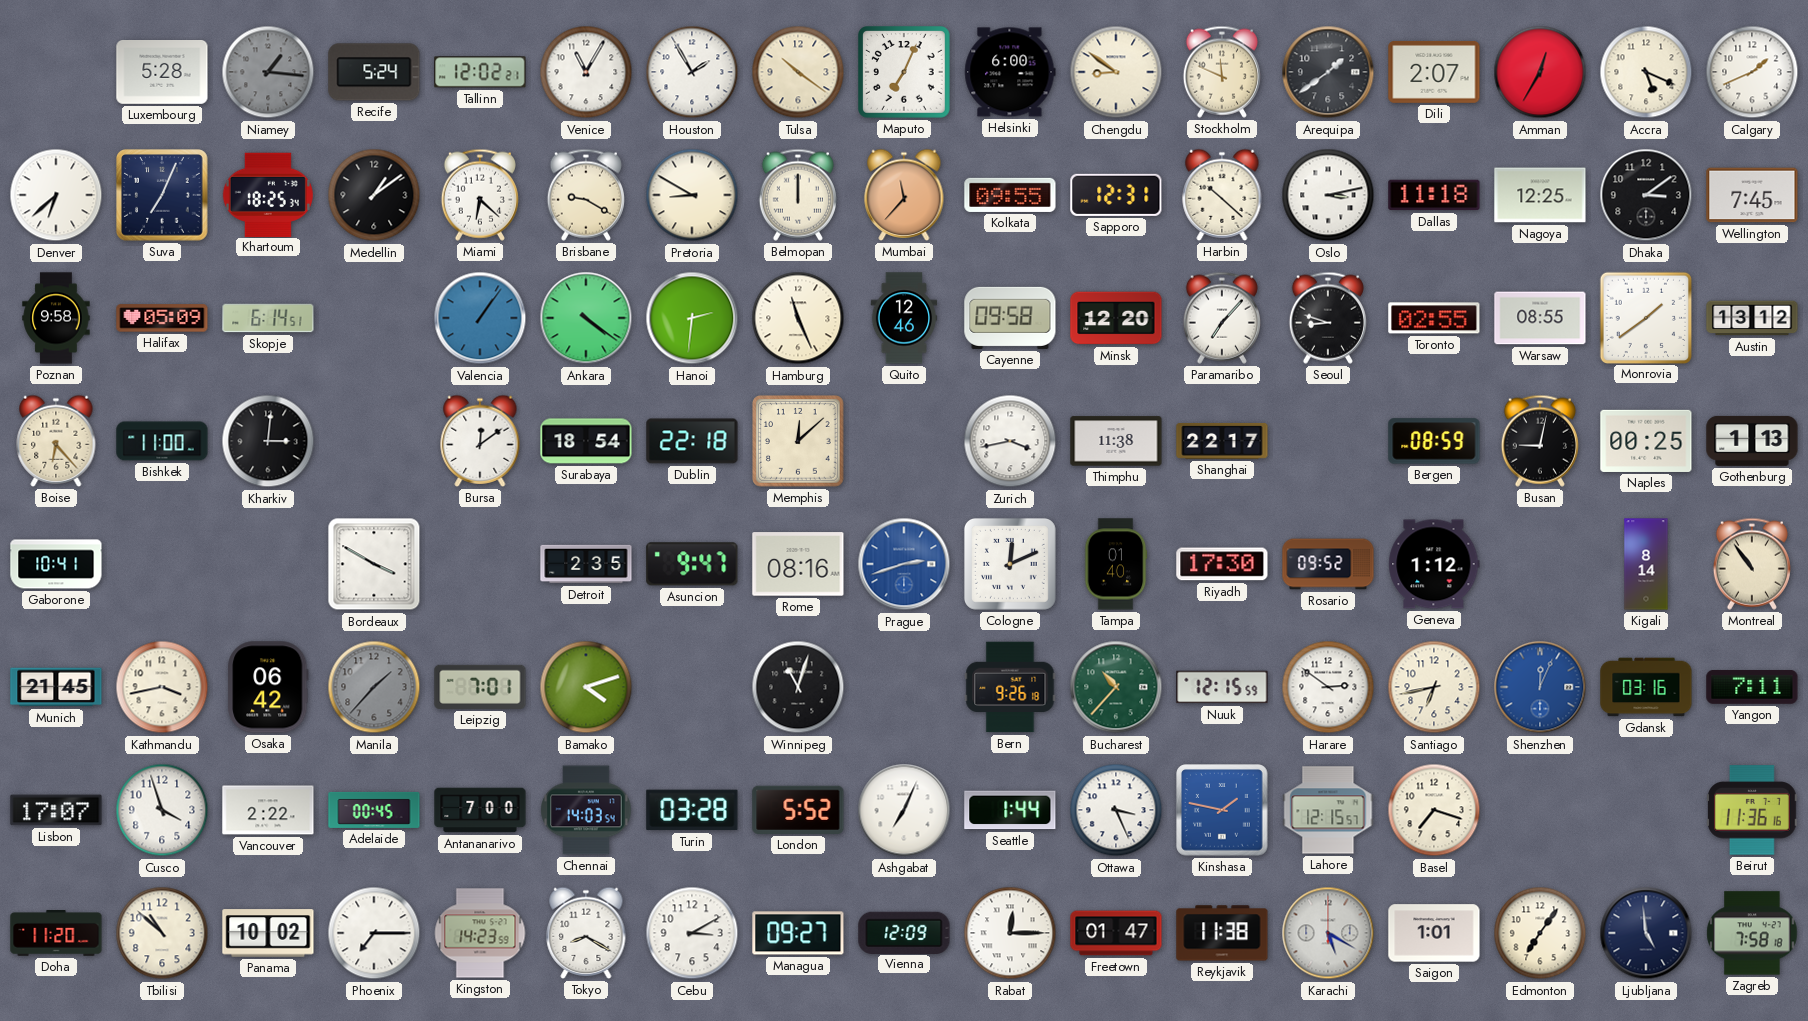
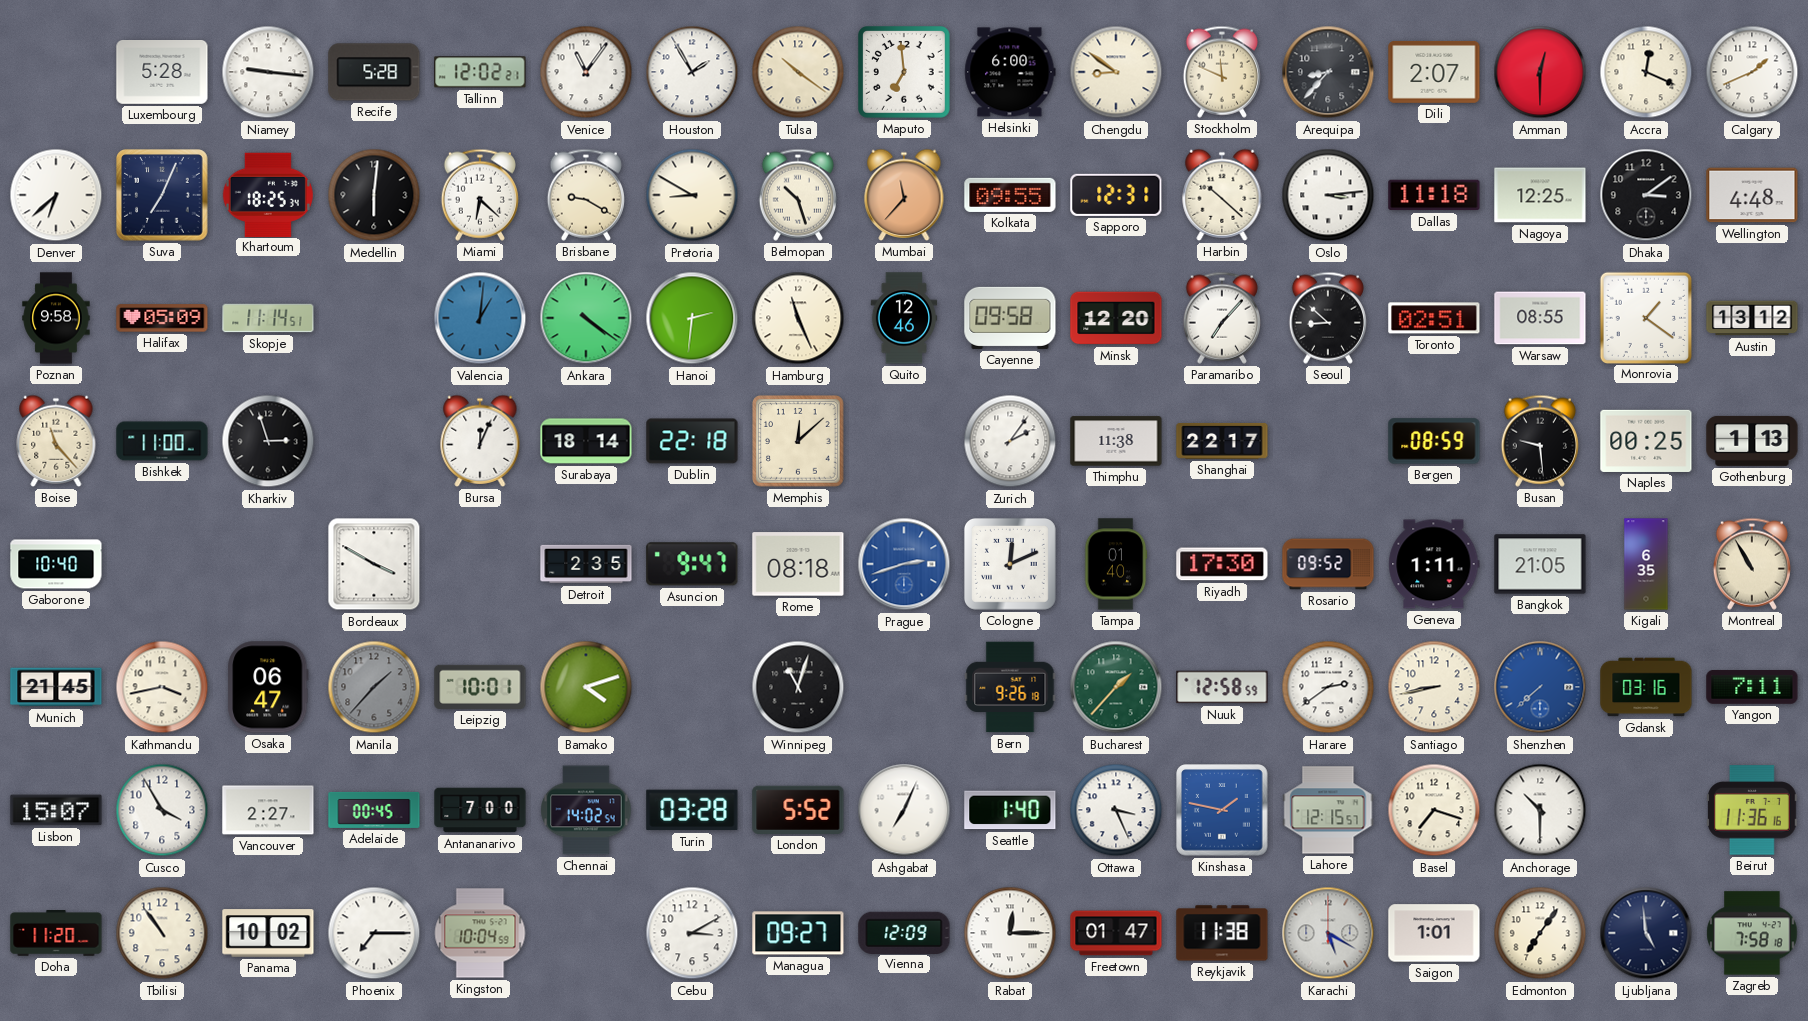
Niamey: 1:16 -> 9:16
Niamey dial: grey -> white
Recife: 5:24 -> 5:28
Venice: 11:05 -> 11:06
Maputo: 7:04 -> 6:59
Arequipa: 1:39 -> 8:37
Amman: 12:35 -> 12:30
Accra: 5:19 -> 12:19
Medellin: 1:09 -> 6:01
Belmopan: 12:00 -> 10:27
Oslo: 3:13 -> 3:14
Wellington: 7:45 -> 4:48
Skopje: 6:14 -> 11:14
Valencia: 1:06 -> 1:01
Seoul: 8:48 -> 8:52
Toronto: 02:55 -> 02:51
Monrovia: 1:39 -> 1:21
Boise: 6:23 -> 11:23
Kharkiv: 3:01 -> 2:57
Bursa: 12:09 -> 12:04
Surabaya: 18:54 -> 18:14
Zurich: 3:43 -> 2:06
Busan: 9:02 -> 9:29
Gaborone: 10:41 -> 10:40
Rome: 08:16 -> 08:18
Geneva: 1:12 -> 1:11
Bangkok: none -> 21:05
Kigali: 8:14 -> 6:35
Montreal: 10:54 -> 10:55
Osaka: 06:42 -> 06:47
Leipzig: 7:01 -> 10:01
Bucharest: 10:37 -> 1:37
Nuuk: 12:15 -> 12:58
Harare: 2:51 -> 2:39
Santiago: 6:43 -> 8:43
Shenzhen: 12:04 -> 7:38
Lisbon: 17:07 -> 15:07
Cusco: 3:57 -> 3:55
Vancouver: 2:22 -> 2:27
Chennai: 14:03 -> 14:02
Seattle: 1:44 -> 1:40
Anchorage: none -> 10:30
Tbilisi: 10:52 -> 10:54
Kingston: 14:23 -> 10:04
Tokyo: 8:20 -> none
